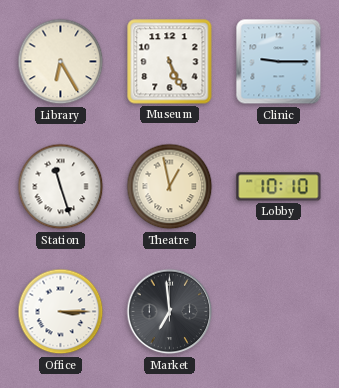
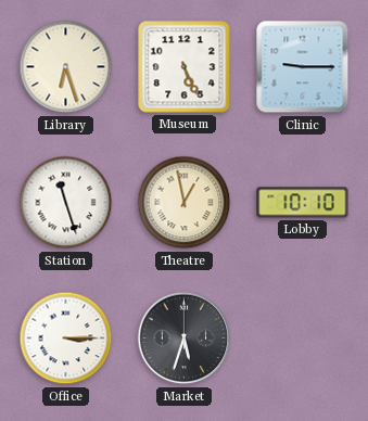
Library: 6:25 -> 6:27
Market: 6:59 -> 5:33
